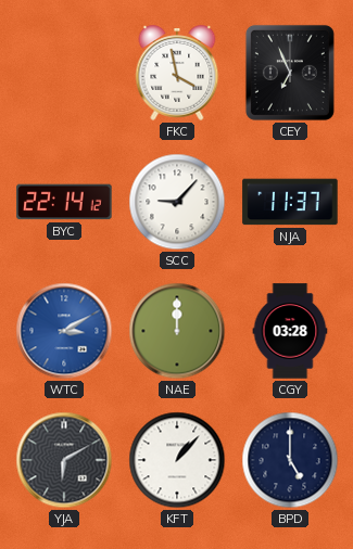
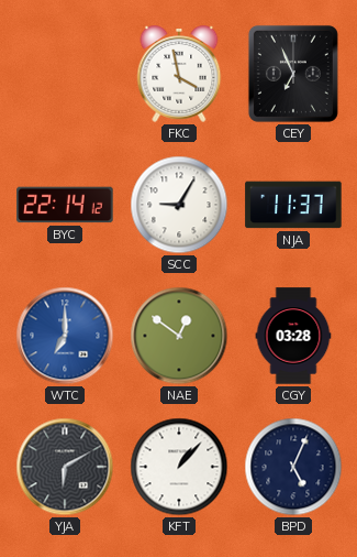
SCC: 9:07 -> 9:05
WTC: 3:10 -> 7:00
NAE: 12:00 -> 12:51
BPD: 5:00 -> 5:04
